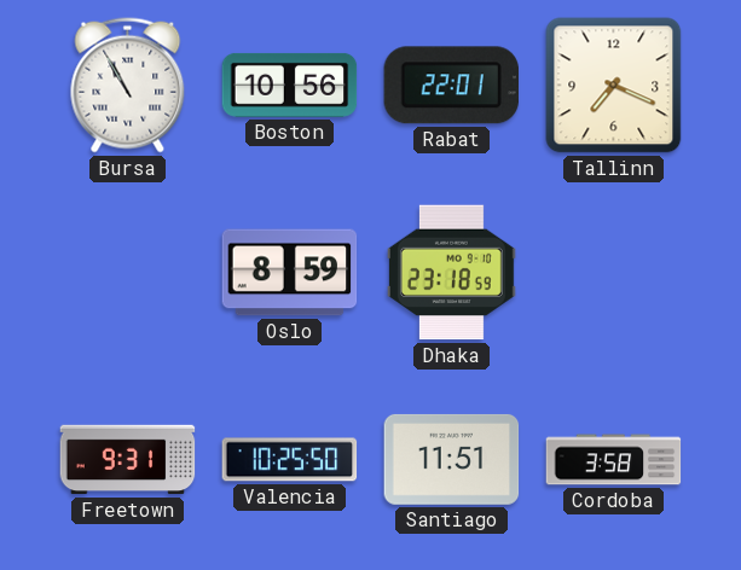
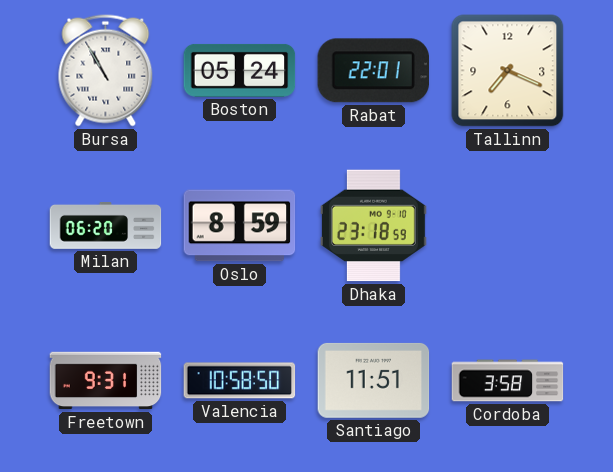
Boston: 10:56 -> 05:24
Milan: none -> 06:20
Valencia: 10:25 -> 10:58
